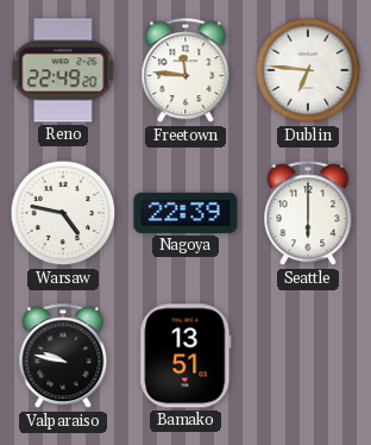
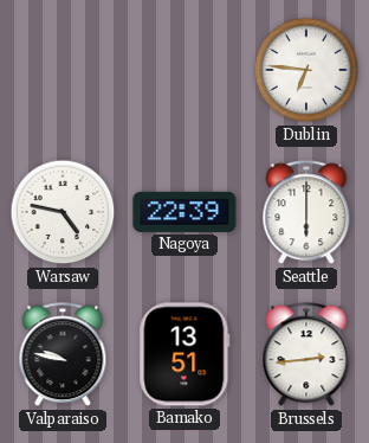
Reno: 22:49 -> none
Freetown: 11:46 -> none
Brussels: none -> 2:44
